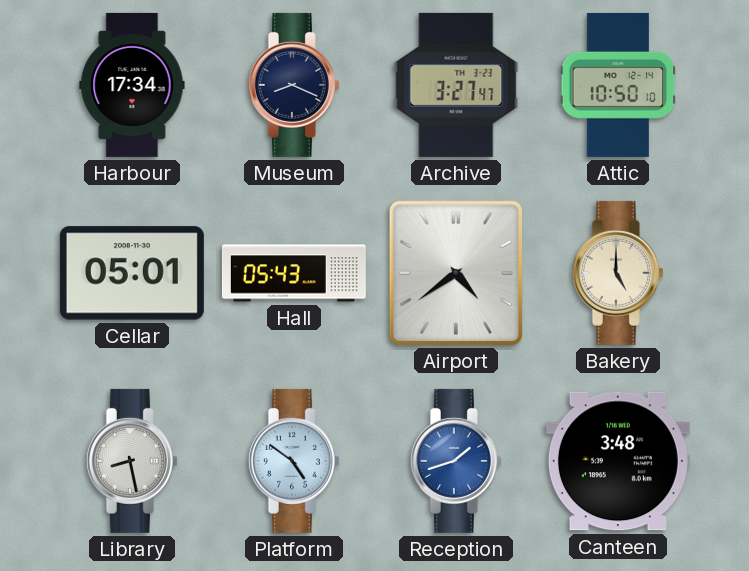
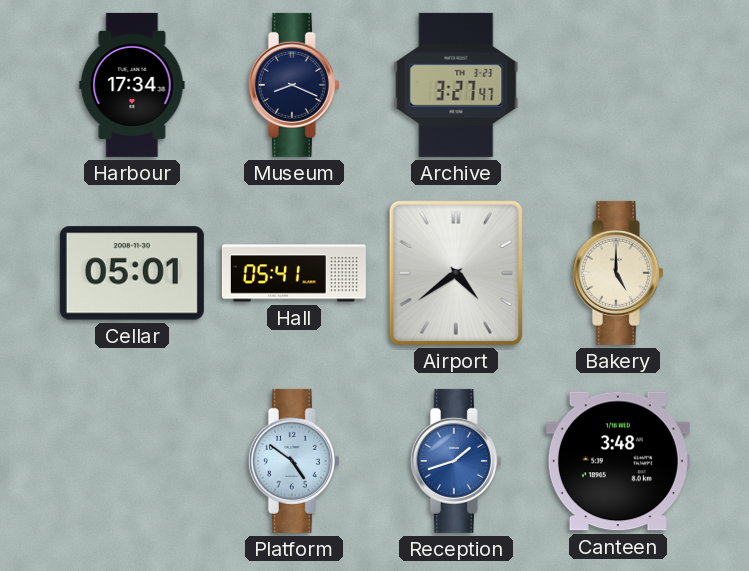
Attic: 10:50 -> none
Hall: 05:43 -> 05:41
Library: 8:28 -> none
